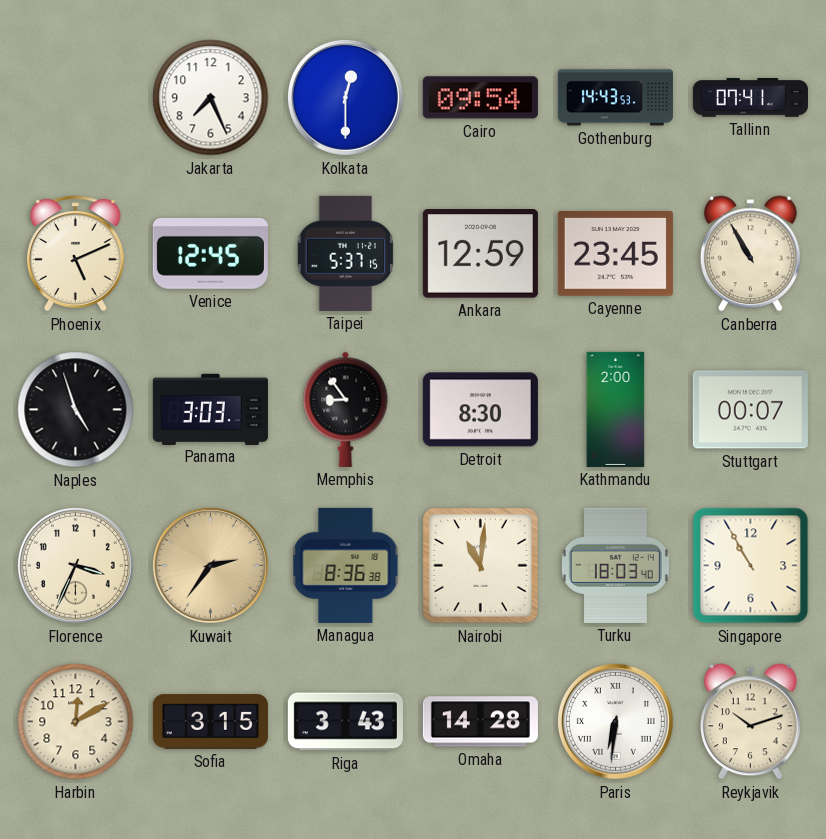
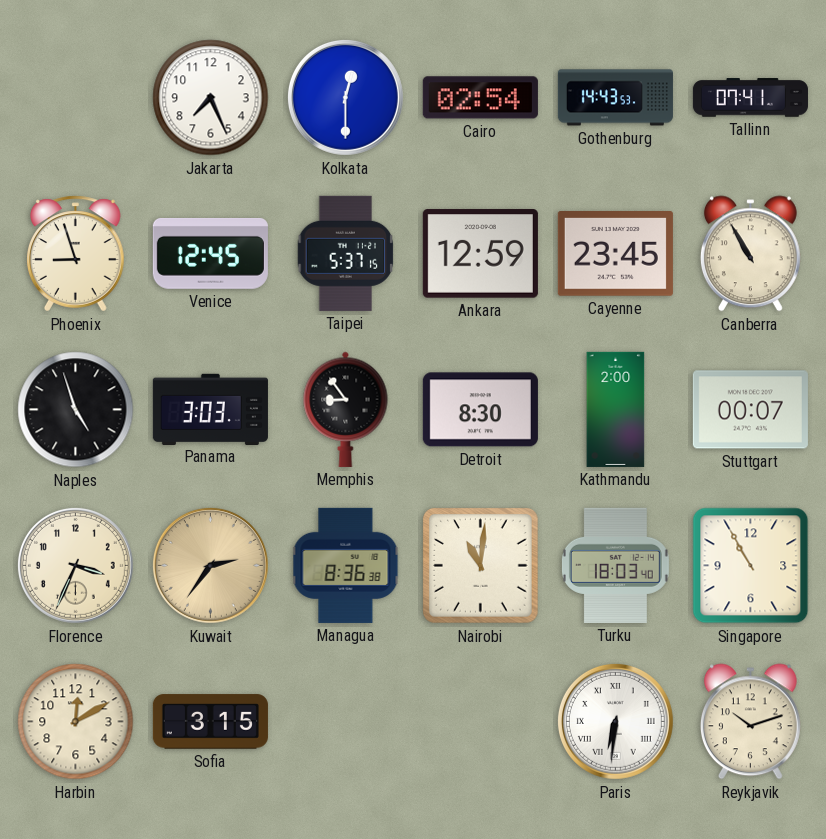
Cairo: 09:54 -> 02:54
Phoenix: 5:11 -> 8:57
Riga: 3:43 -> none
Omaha: 14:28 -> none
